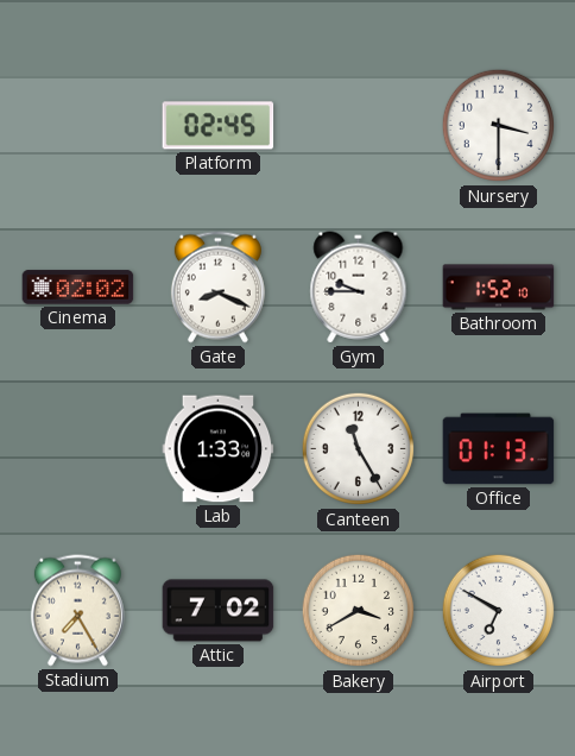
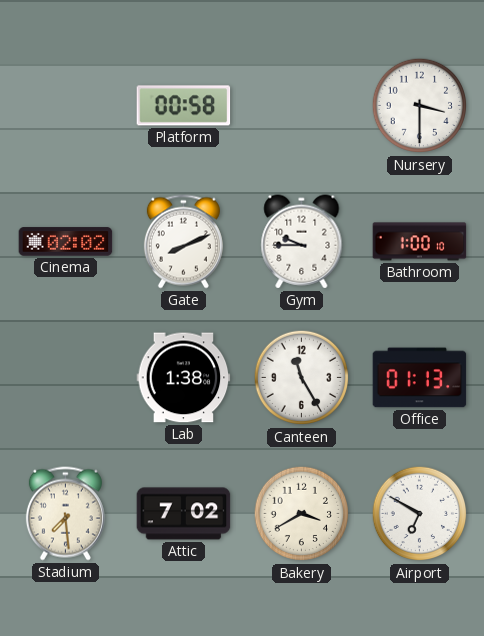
Platform: 02:45 -> 00:58
Gate: 8:19 -> 8:11
Bathroom: 1:52 -> 1:00
Lab: 1:33 -> 1:38
Stadium: 7:25 -> 7:29
